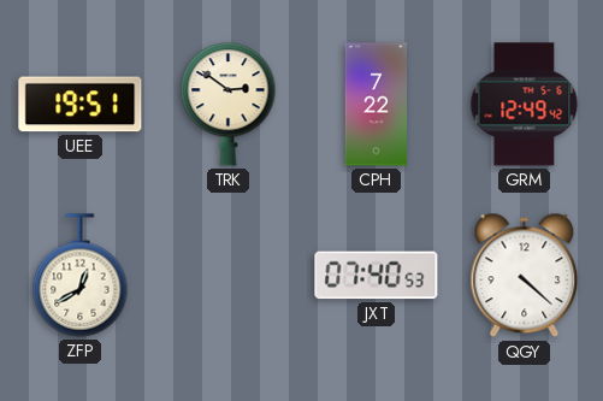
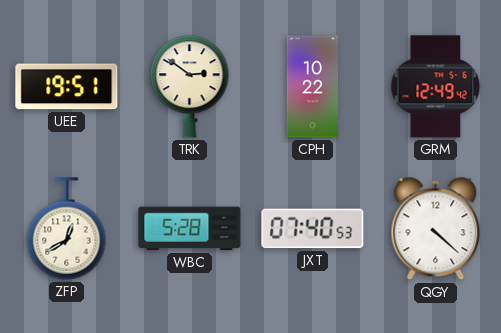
CPH: 7:22 -> 10:22
WBC: none -> 5:28
